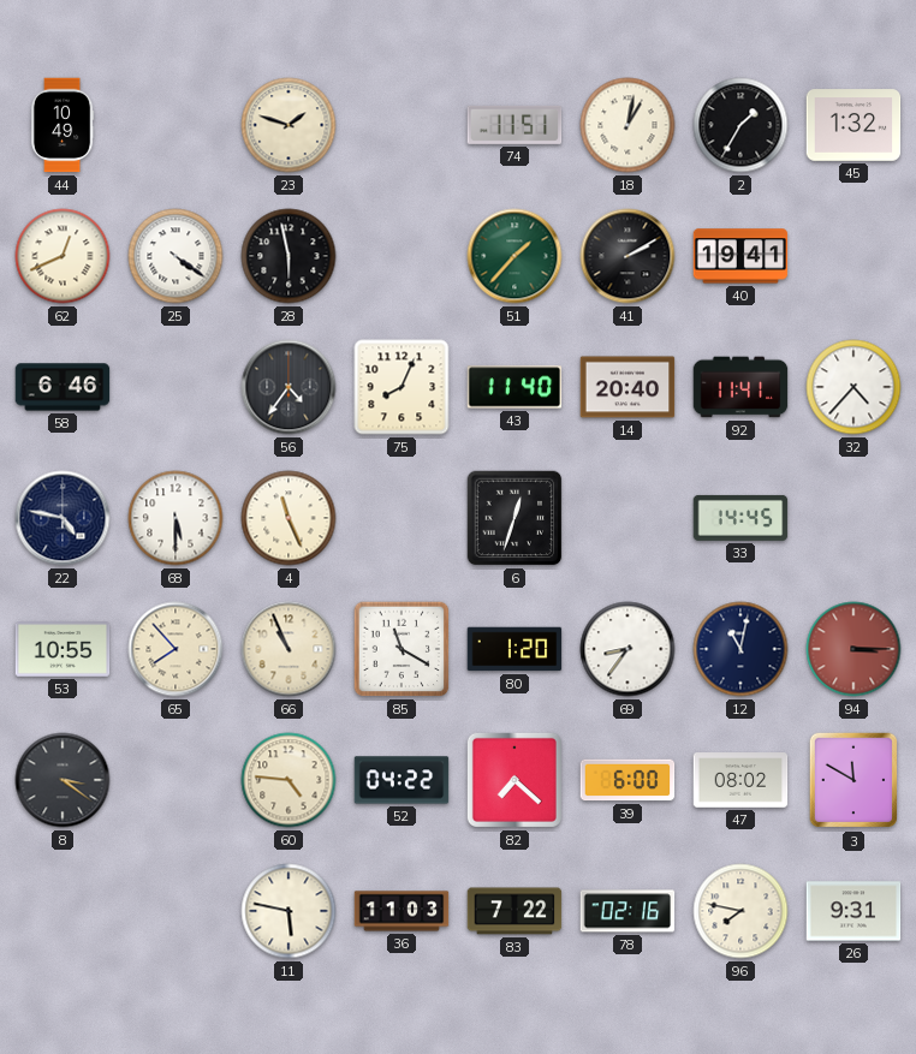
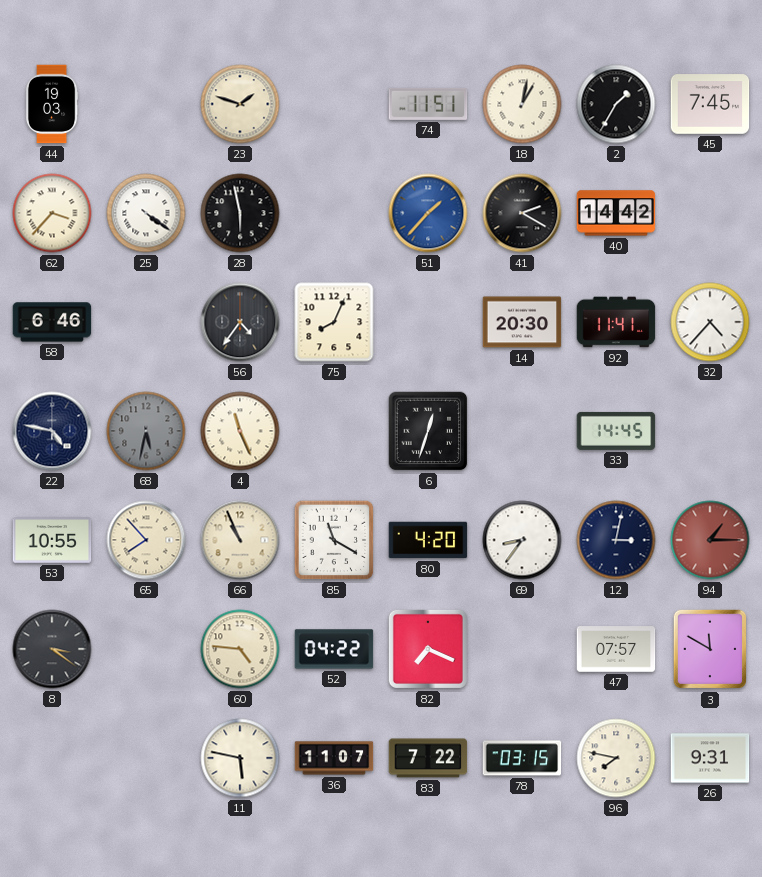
44: 10:49 -> 19:03
45: 1:32 -> 7:45
62: 12:41 -> 3:37
51 dial: green -> blue
41: 2:10 -> 2:20
40: 19:41 -> 14:42
43: 11:40 -> none
14: 20:40 -> 20:30
68: 5:30 -> 5:32
68 dial: white -> grey
80: 1:20 -> 4:20
12: 11:02 -> 3:02
94: 3:15 -> 1:15
82: 7:22 -> 7:19
39: 6:00 -> none
47: 08:02 -> 07:57
36: 11:03 -> 11:07
78: 02:16 -> 03:15
